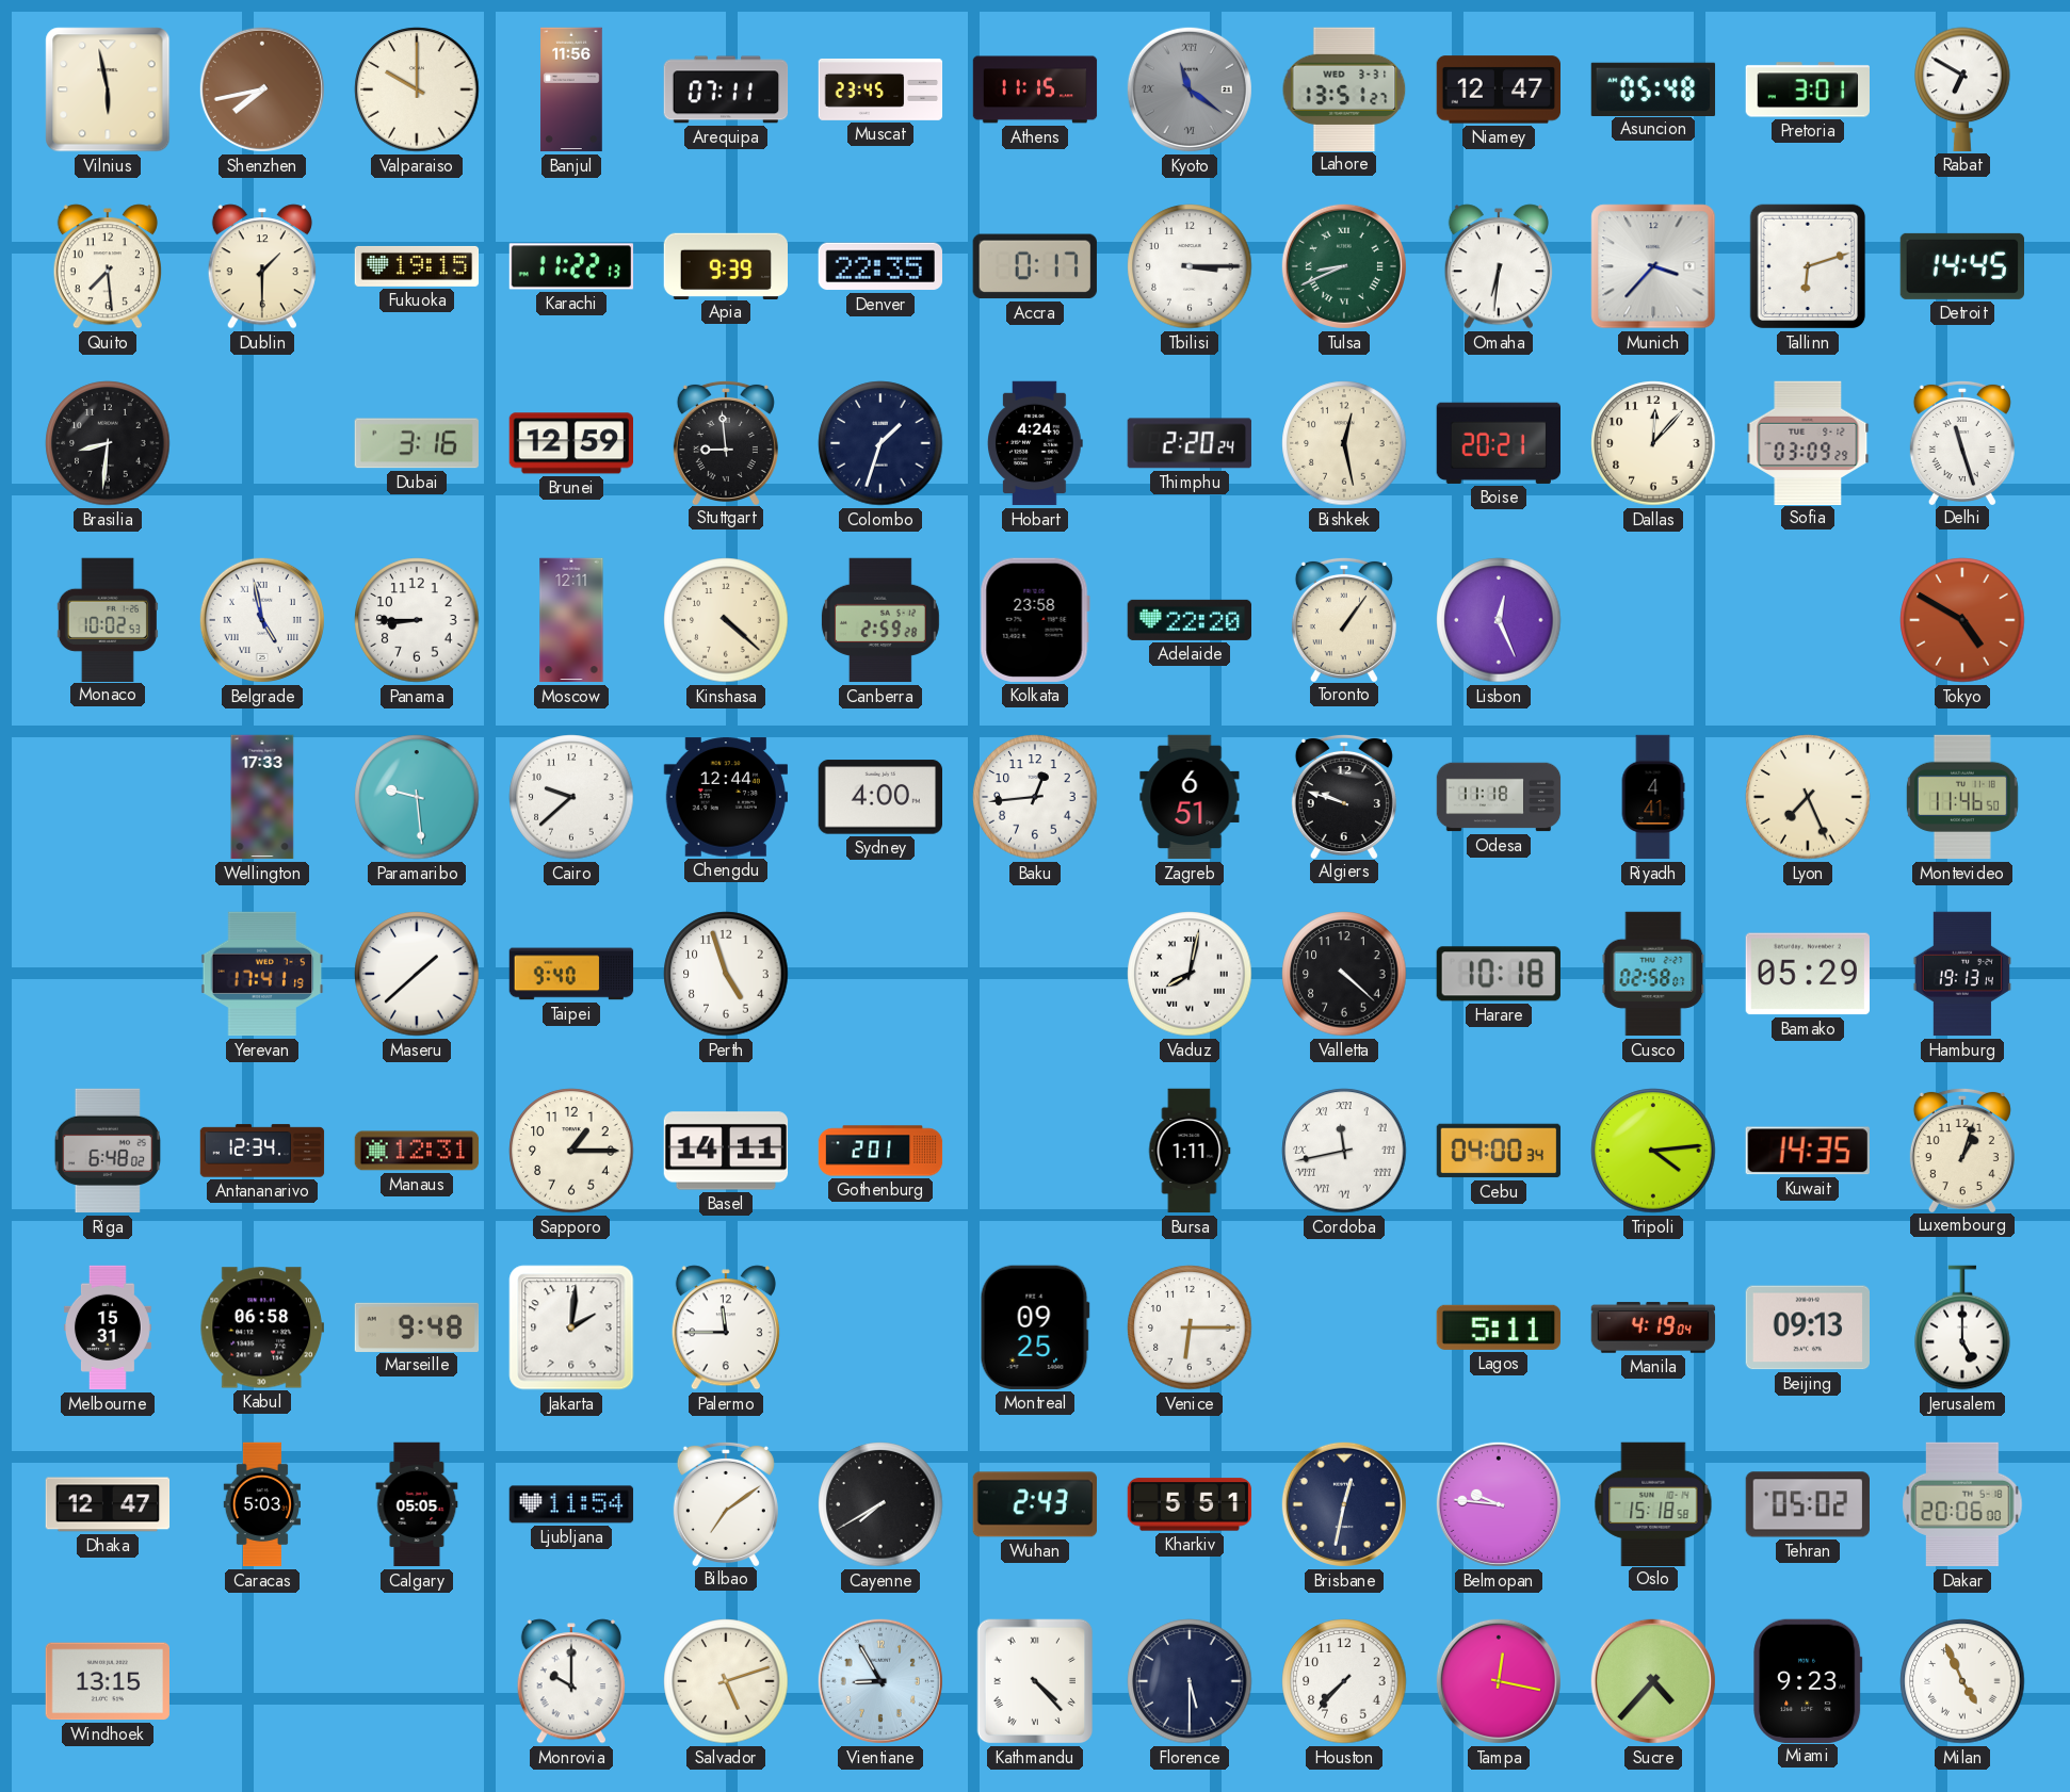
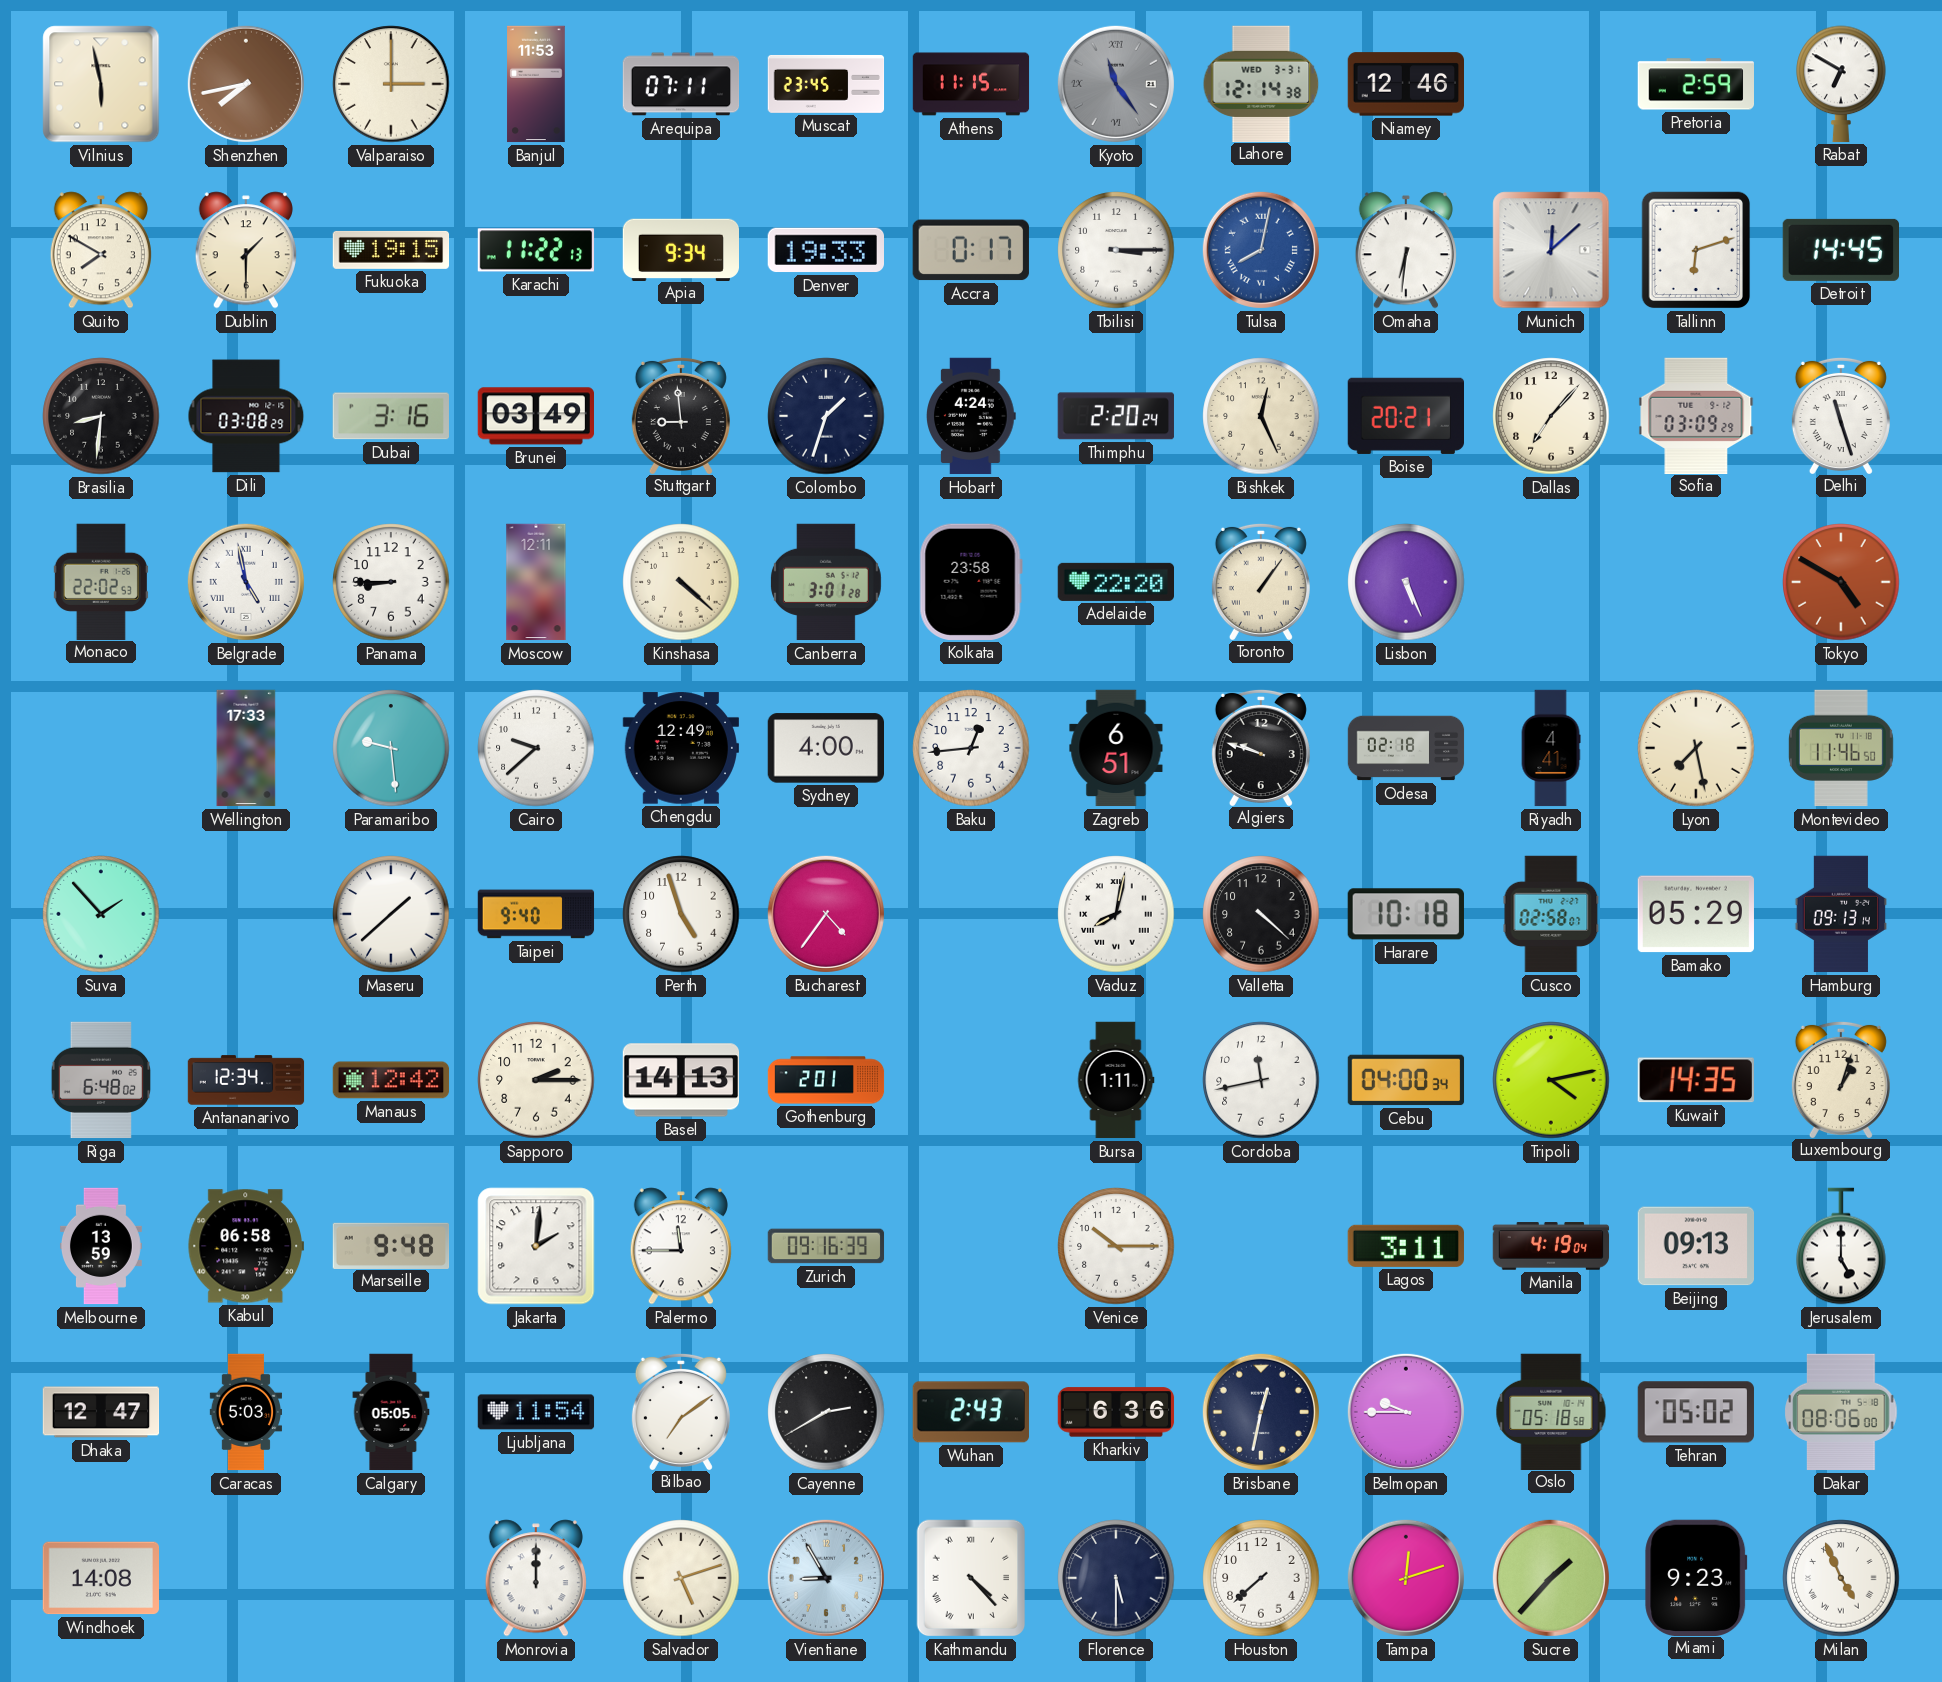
Valparaiso: 10:00 -> 3:00
Banjul: 11:56 -> 11:53
Kyoto: 11:21 -> 11:24
Lahore: 13:51 -> 12:14
Niamey: 12:47 -> 12:46
Asuncion: 05:48 -> none
Pretoria: 3:01 -> 2:59
Quito: 7:29 -> 7:50
Apia: 9:39 -> 9:34
Denver: 22:35 -> 19:33
Tulsa: 8:41 -> 8:02
Tulsa dial: green -> blue
Munich: 3:37 -> 12:08
Dili: none -> 03:08
Brunei: 12:59 -> 03:49
Bishkek: 12:28 -> 12:26
Dallas: 12:07 -> 7:07
Monaco: 10:02 -> 22:02
Canberra: 2:59 -> 3:01
Lisbon: 12:26 -> 5:26
Chengdu: 12:44 -> 12:49
Odesa: 11:18 -> 02:18
Lyon: 7:26 -> 7:28
Suva: none -> 1:53
Yerevan: 17:41 -> none
Bucharest: none -> 4:36
Hamburg: 19:13 -> 09:13
Manaus: 12:31 -> 12:42
Sapporo: 1:15 -> 2:15
Basel: 14:11 -> 14:13
Cordoba numerals: Roman -> Arabic
Tripoli: 4:14 -> 4:13
Melbourne: 15:31 -> 13:59
Zurich: none -> 09:16
Montreal: 09:25 -> none
Venice: 6:15 -> 10:15
Lagos: 5:11 -> 3:11
Cayenne: 7:40 -> 2:40
Kharkiv: 5:51 -> 6:36
Belmopan: 9:46 -> 9:45
Oslo: 15:18 -> 05:18
Dakar: 20:06 -> 08:06
Windhoek: 13:15 -> 14:08
Monrovia: 10:00 -> 12:00
Houston: 7:37 -> 7:38
Tampa: 12:17 -> 12:12
Sucre: 4:37 -> 1:37
